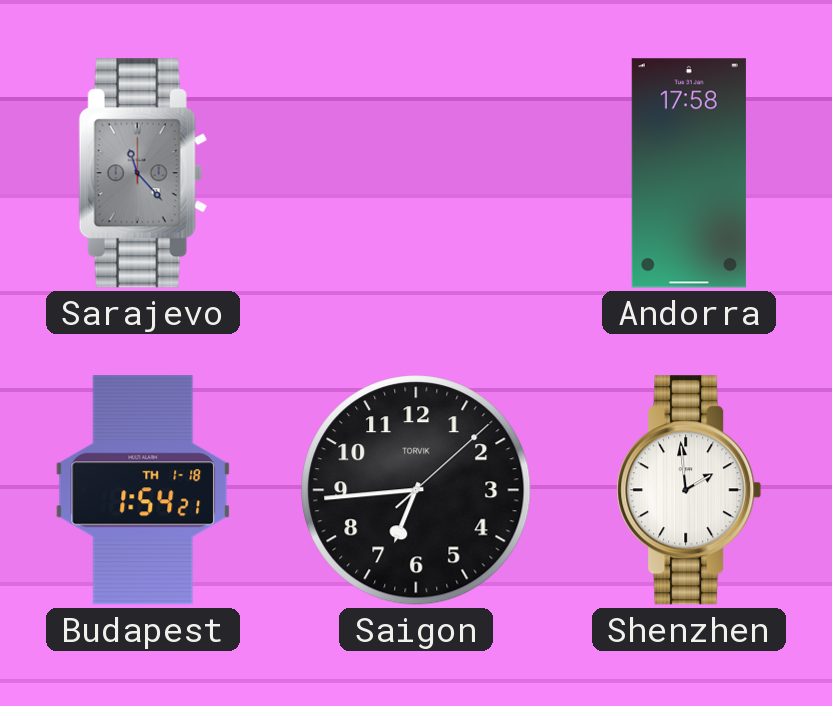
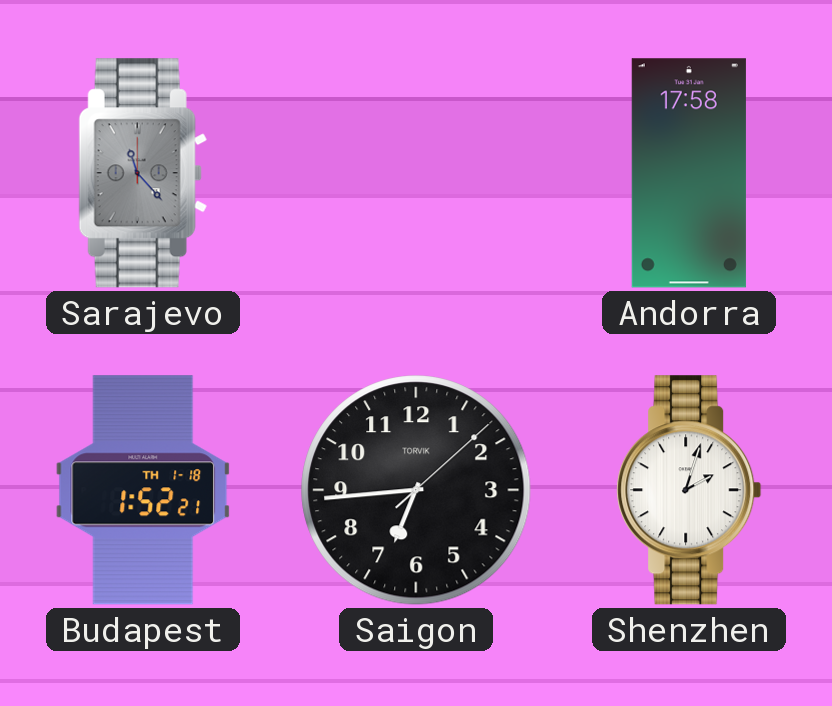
Budapest: 1:54 -> 1:52
Shenzhen: 1:59 -> 2:03
